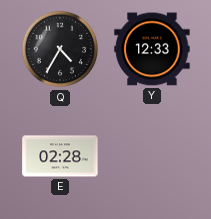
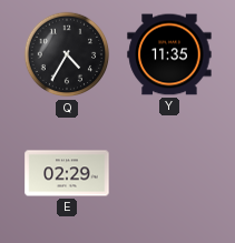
Y: 12:33 -> 11:35
E: 02:28 -> 02:29
